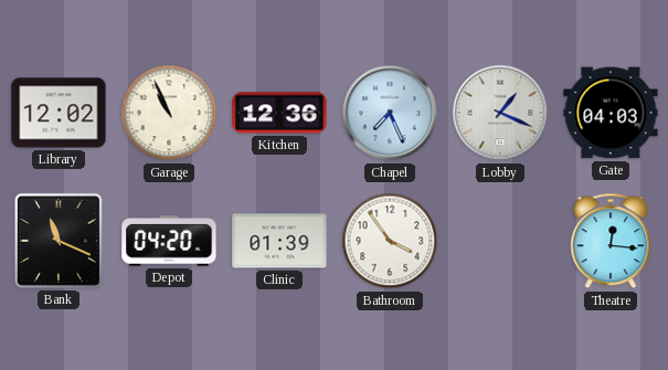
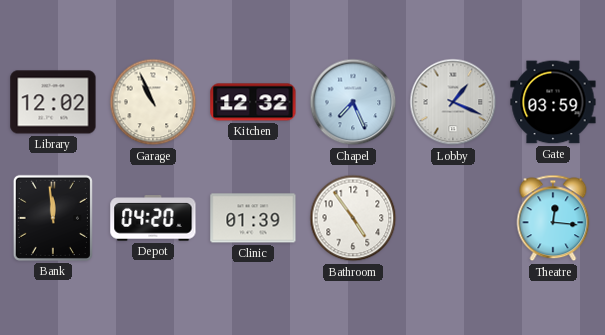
Kitchen: 12:36 -> 12:32
Gate: 04:03 -> 03:59
Bank: 11:19 -> 11:59
Bathroom: 3:54 -> 4:54
